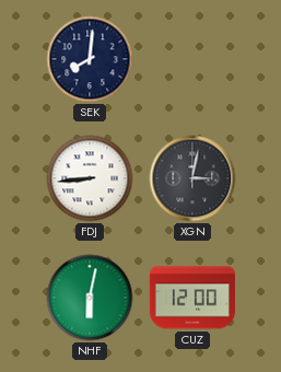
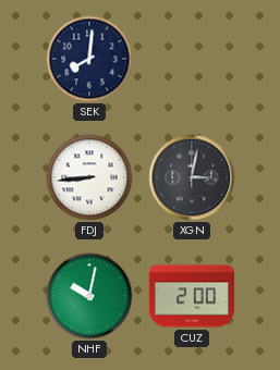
NHF: 6:02 -> 10:02
CUZ: 12:00 -> 2:00
